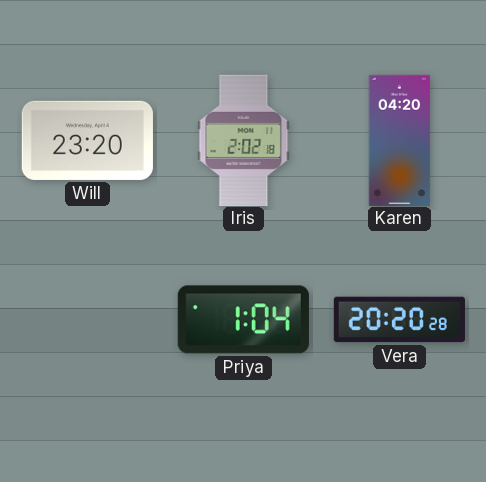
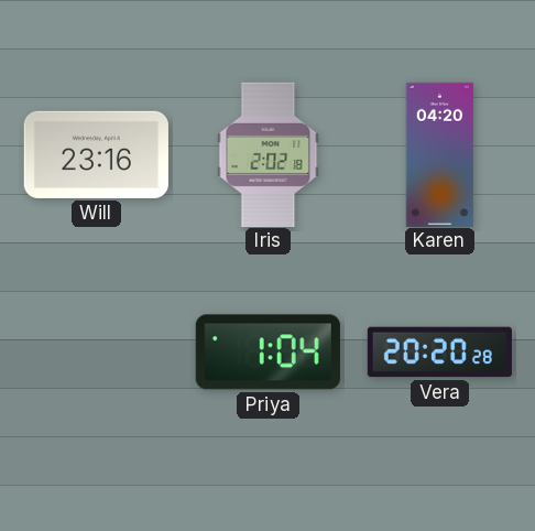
Will: 23:20 -> 23:16
